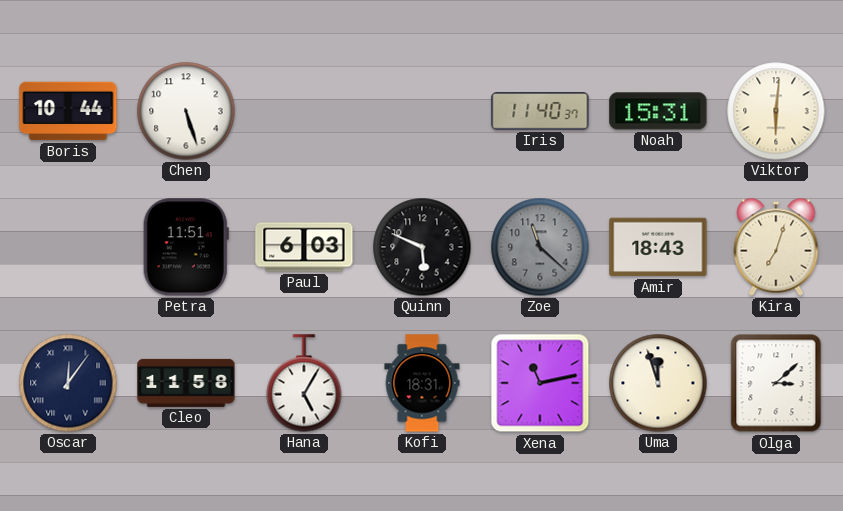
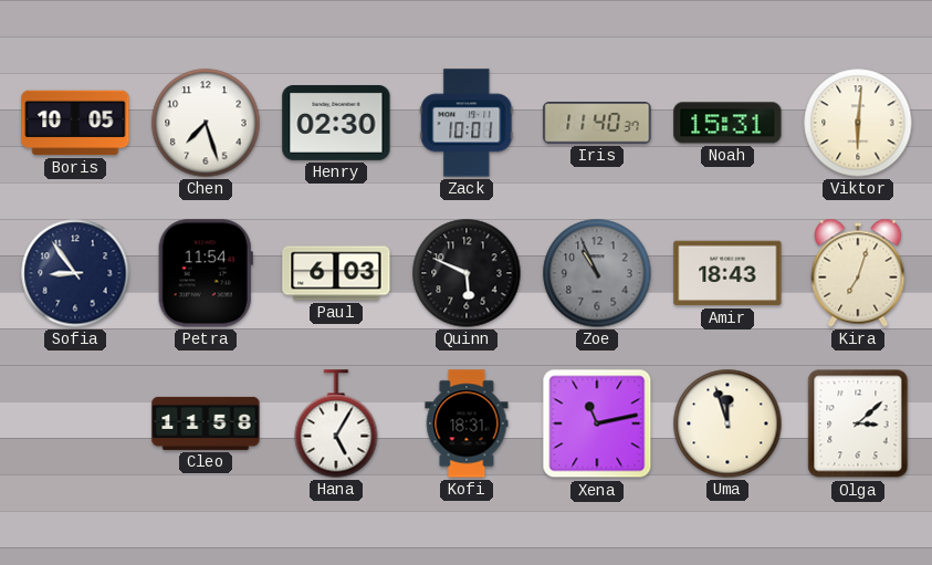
Boris: 10:44 -> 10:05
Chen: 5:27 -> 7:27
Henry: none -> 02:30
Zack: none -> 10:01
Sofia: none -> 8:54
Petra: 11:51 -> 11:54
Zoe: 11:22 -> 10:56
Oscar: 12:06 -> none
